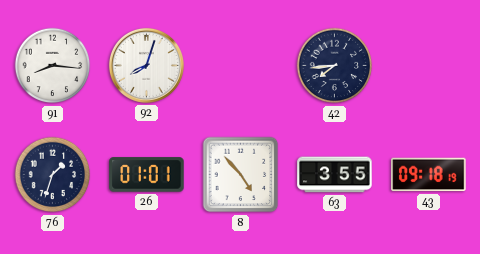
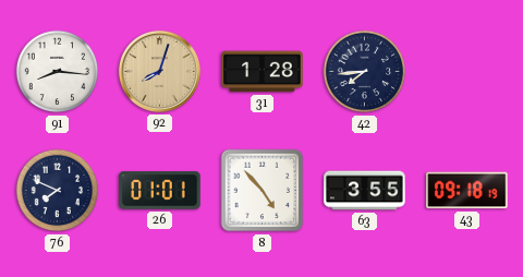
92 dial: white -> champagne
31: none -> 1:28
76: 1:33 -> 7:49
